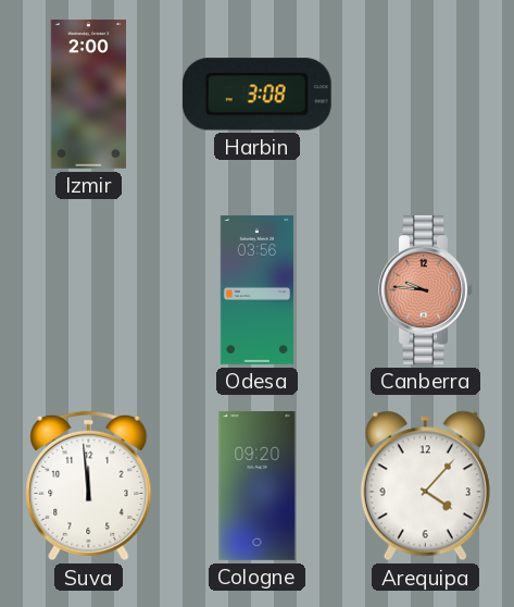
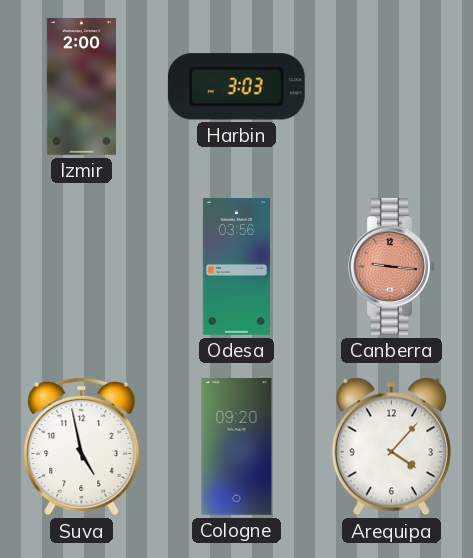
Harbin: 3:08 -> 3:03
Canberra: 9:46 -> 9:16
Suva: 11:59 -> 4:58
